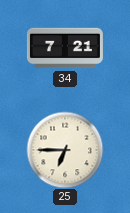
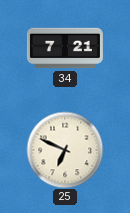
25: 6:45 -> 6:49
